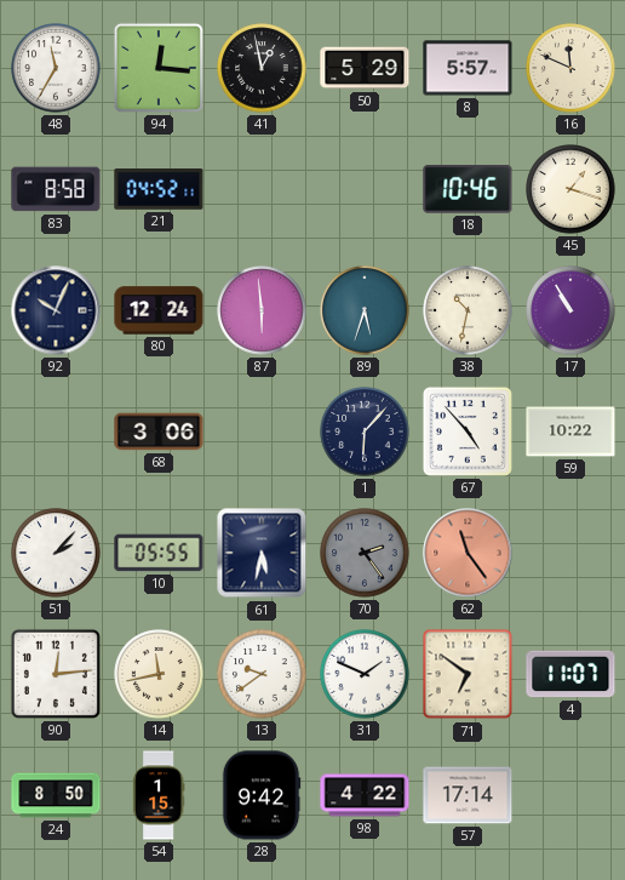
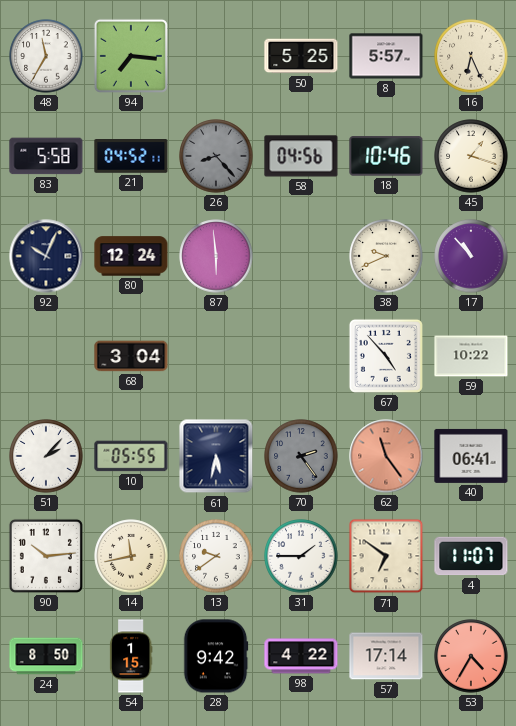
94: 12:16 -> 7:16
41: 12:58 -> none
50: 5:29 -> 5:25
16: 11:49 -> 6:26
83: 8:58 -> 5:58
26: none -> 8:23
58: none -> 04:56
89: 5:33 -> none
38: 10:32 -> 9:41
17: 10:55 -> 10:53
68: 3:06 -> 3:04
1: 6:07 -> none
40: none -> 06:41
90: 12:14 -> 10:14
31: 1:49 -> 1:45
53: none -> 4:35
